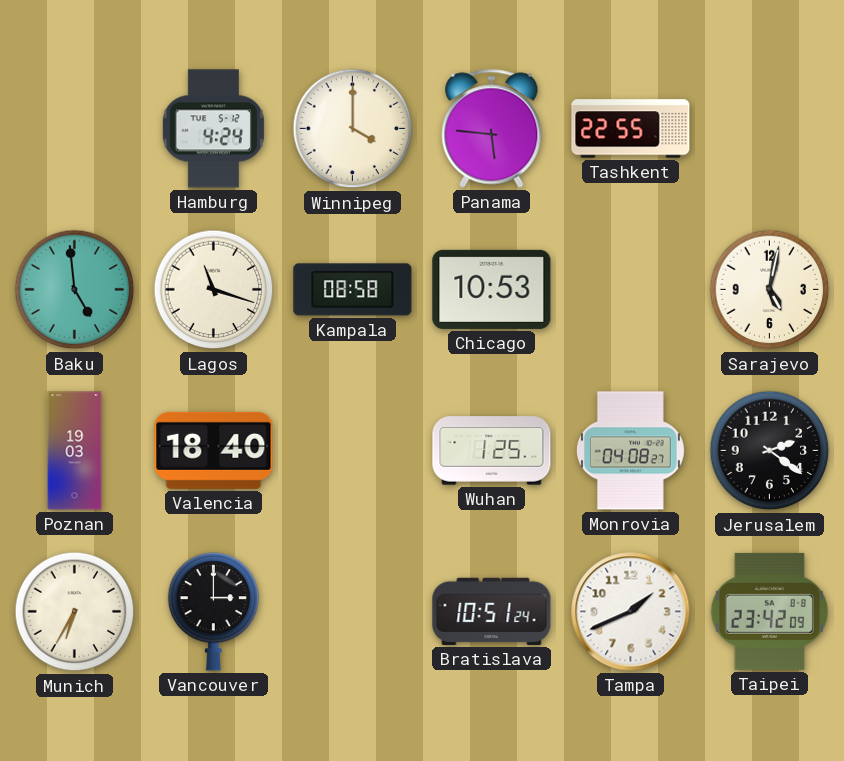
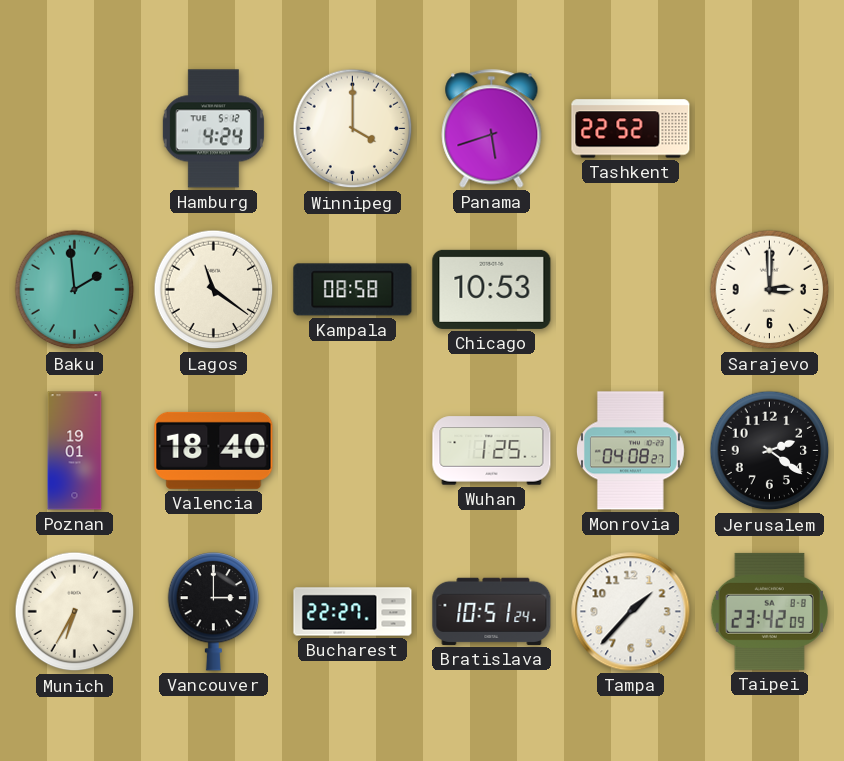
Panama: 5:46 -> 5:42
Tashkent: 22:55 -> 22:52
Baku: 4:59 -> 1:59
Lagos: 11:18 -> 11:21
Sarajevo: 5:02 -> 3:00
Poznan: 19:03 -> 19:01
Bucharest: none -> 22:27
Tampa: 1:41 -> 1:37
